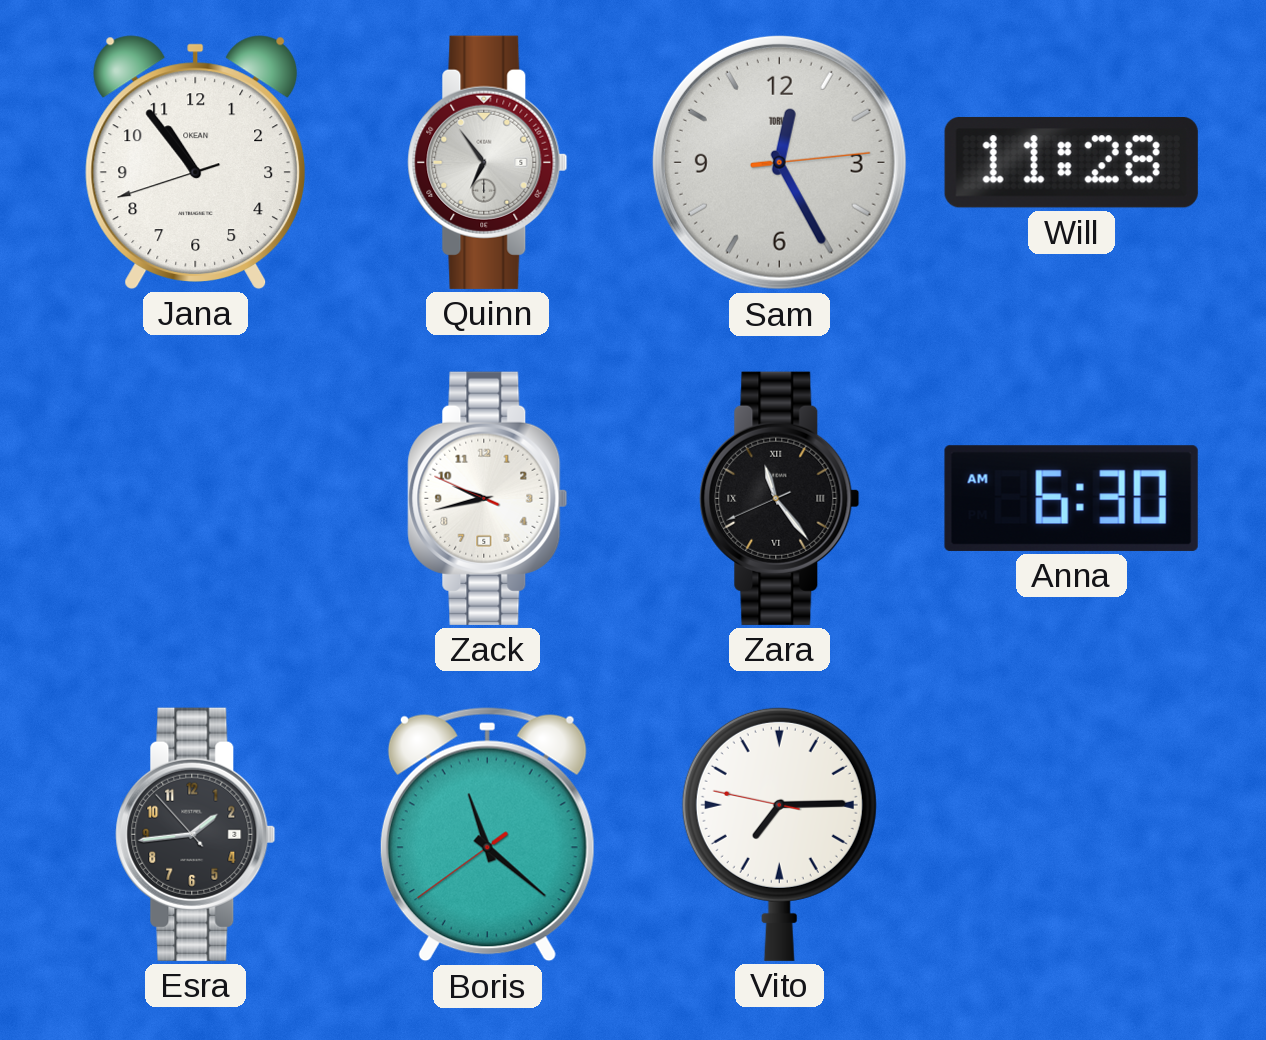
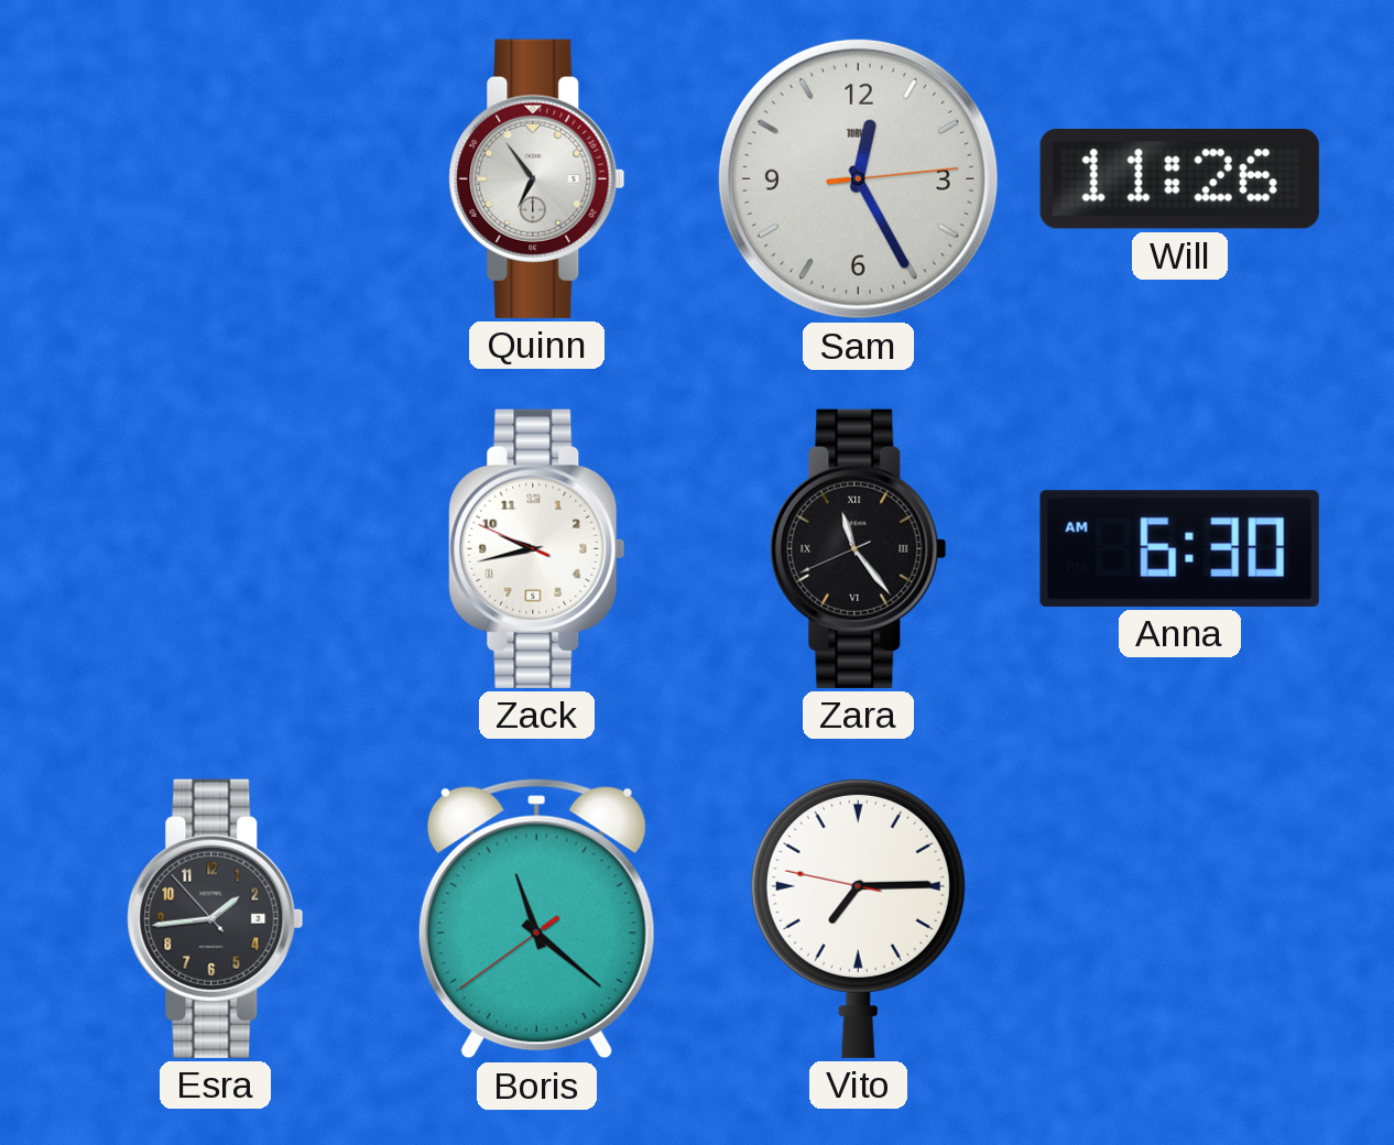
Jana: 10:53 -> none
Will: 11:28 -> 11:26
